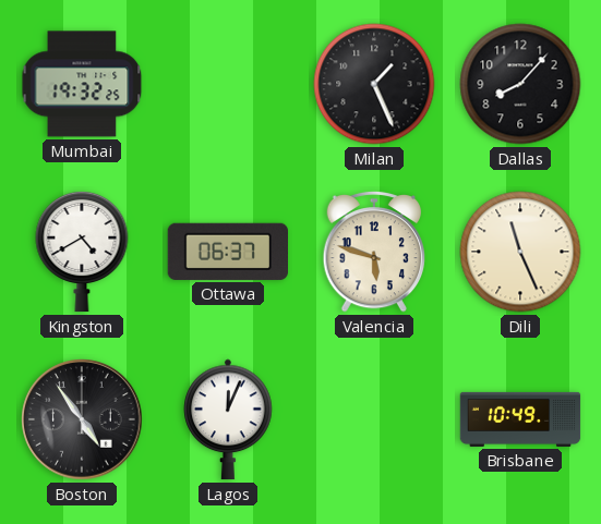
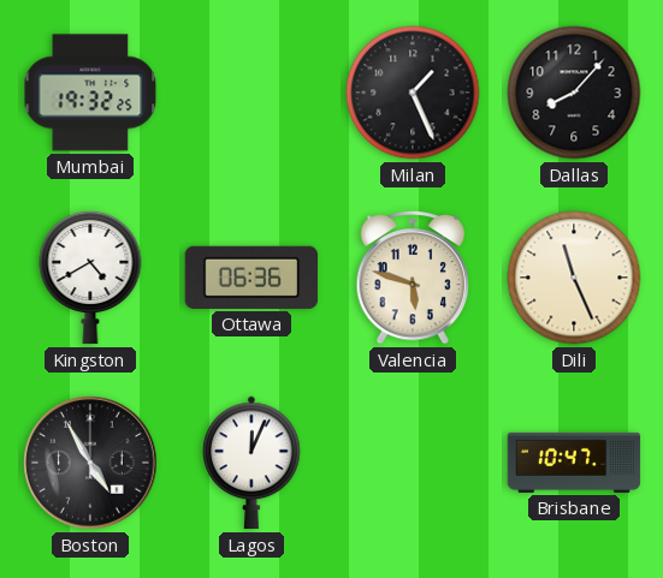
Ottawa: 06:37 -> 06:36
Boston: 4:54 -> 4:55
Brisbane: 10:49 -> 10:47
